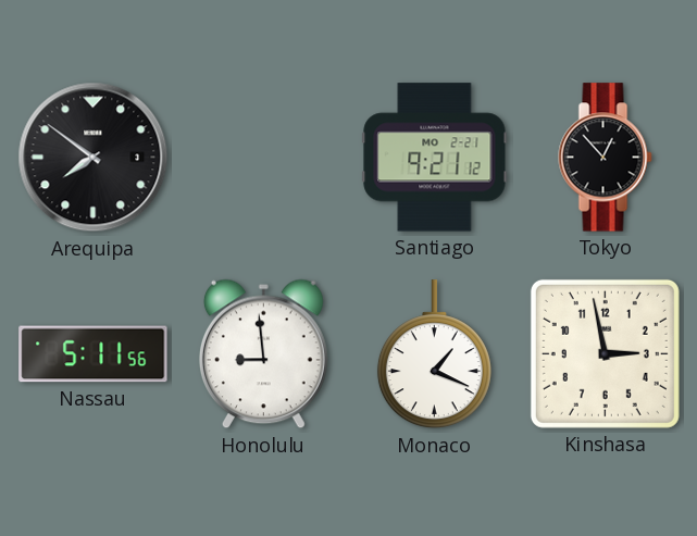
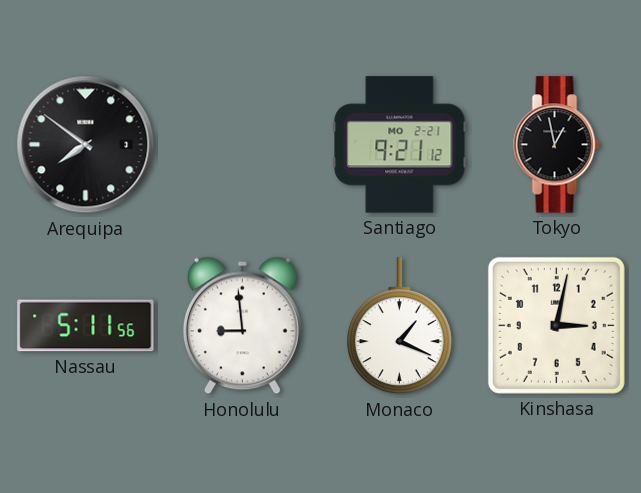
Tokyo: 12:53 -> 12:58
Kinshasa: 2:58 -> 3:02
